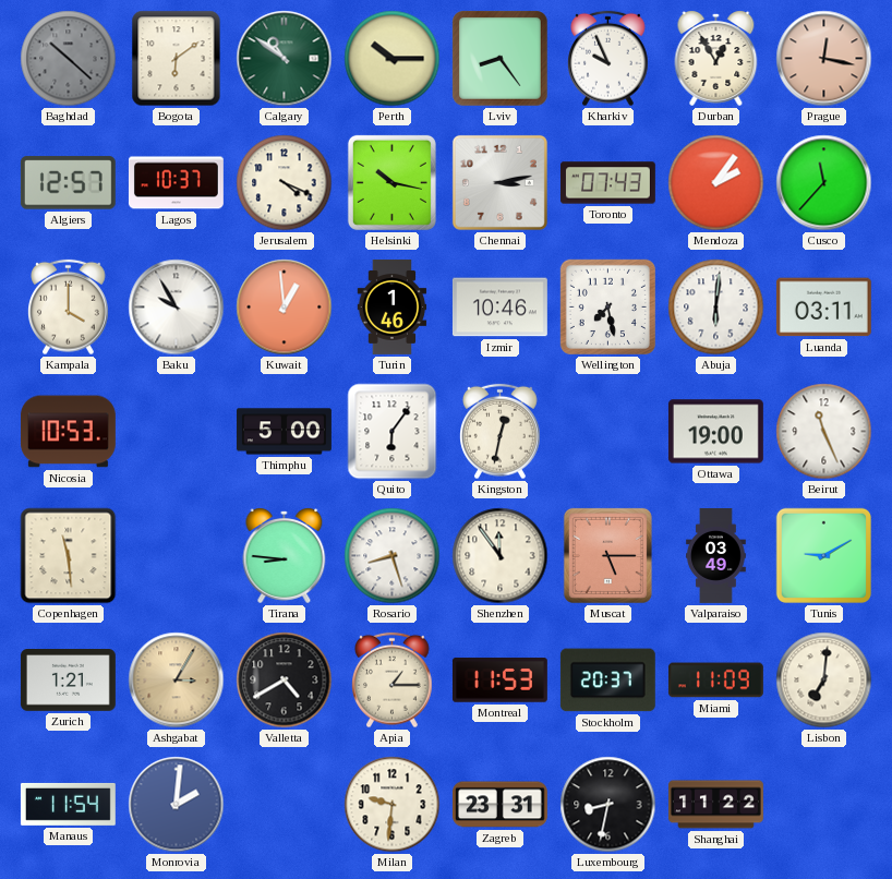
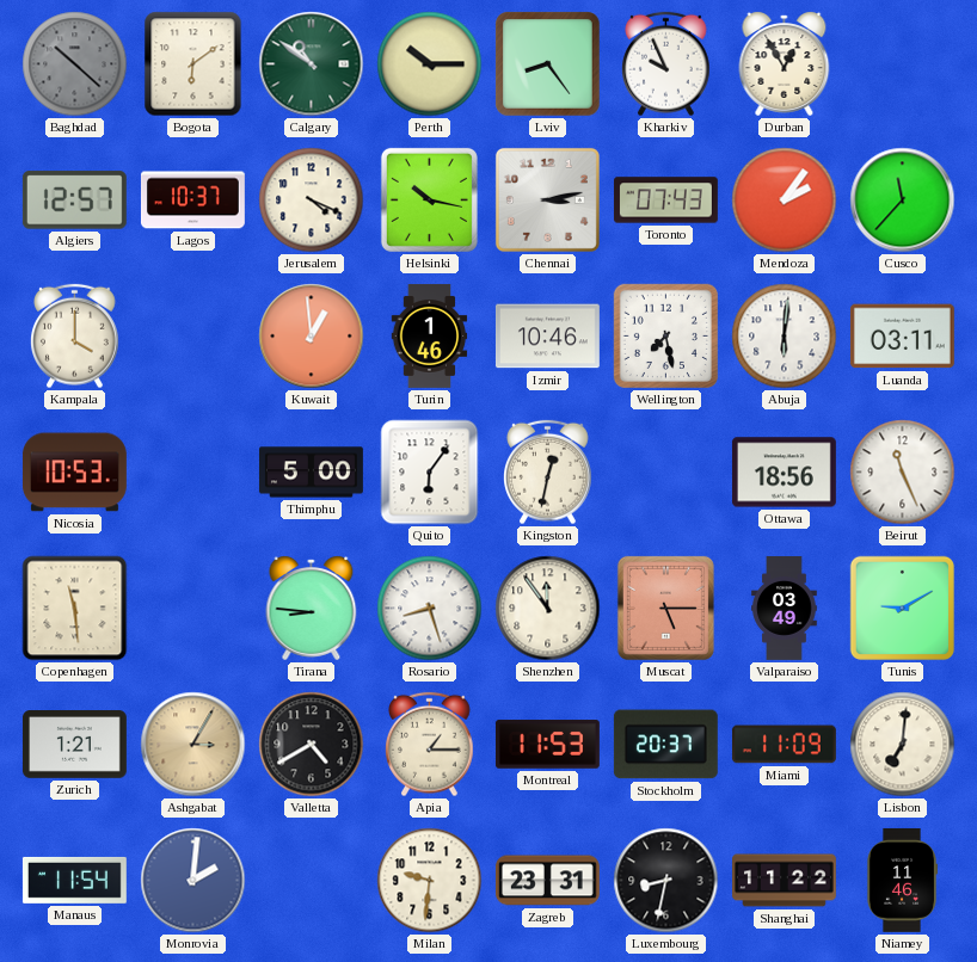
Prague: 12:17 -> none
Baku: 9:55 -> none
Ottawa: 19:00 -> 18:56
Niamey: none -> 11:46
